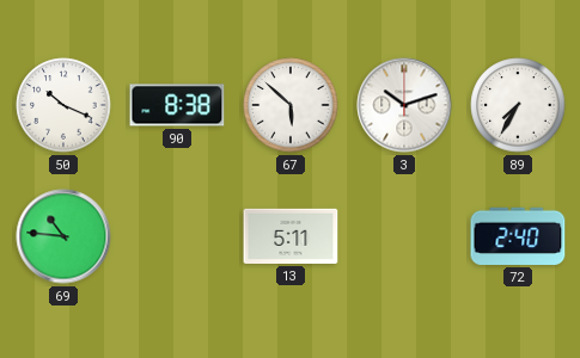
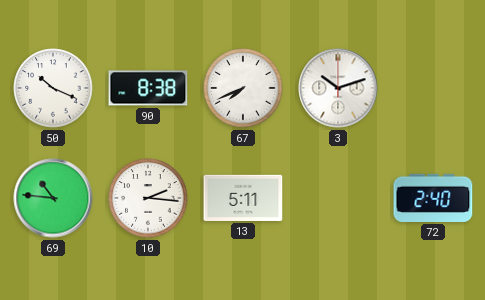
67: 5:52 -> 7:41
89: 7:35 -> none
10: none -> 2:16
